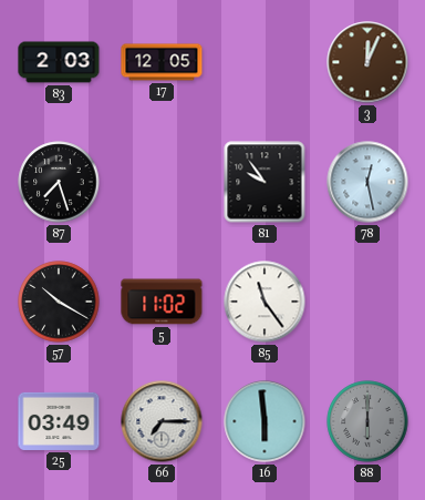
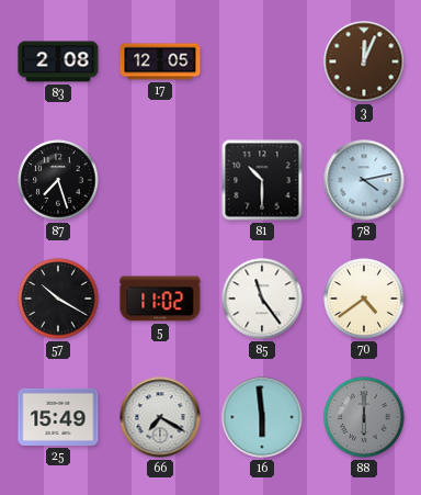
83: 2:03 -> 2:08
81: 9:54 -> 10:30
78: 12:28 -> 4:13
70: none -> 4:39
25: 03:49 -> 15:49
66: 7:15 -> 7:20
